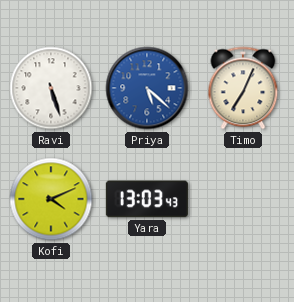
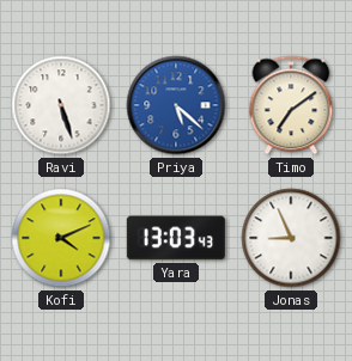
Timo: 7:04 -> 7:09
Jonas: none -> 8:56
